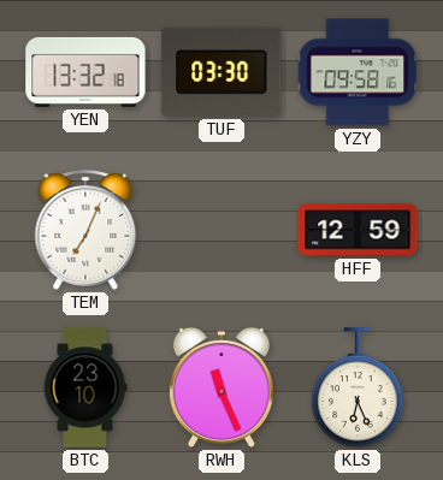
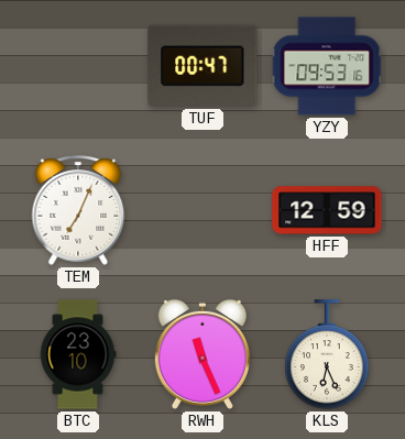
YEN: 13:32 -> none
TUF: 03:30 -> 00:47
YZY: 09:58 -> 09:53
